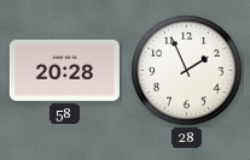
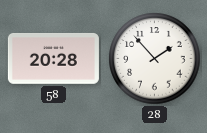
28: 1:56 -> 1:53
